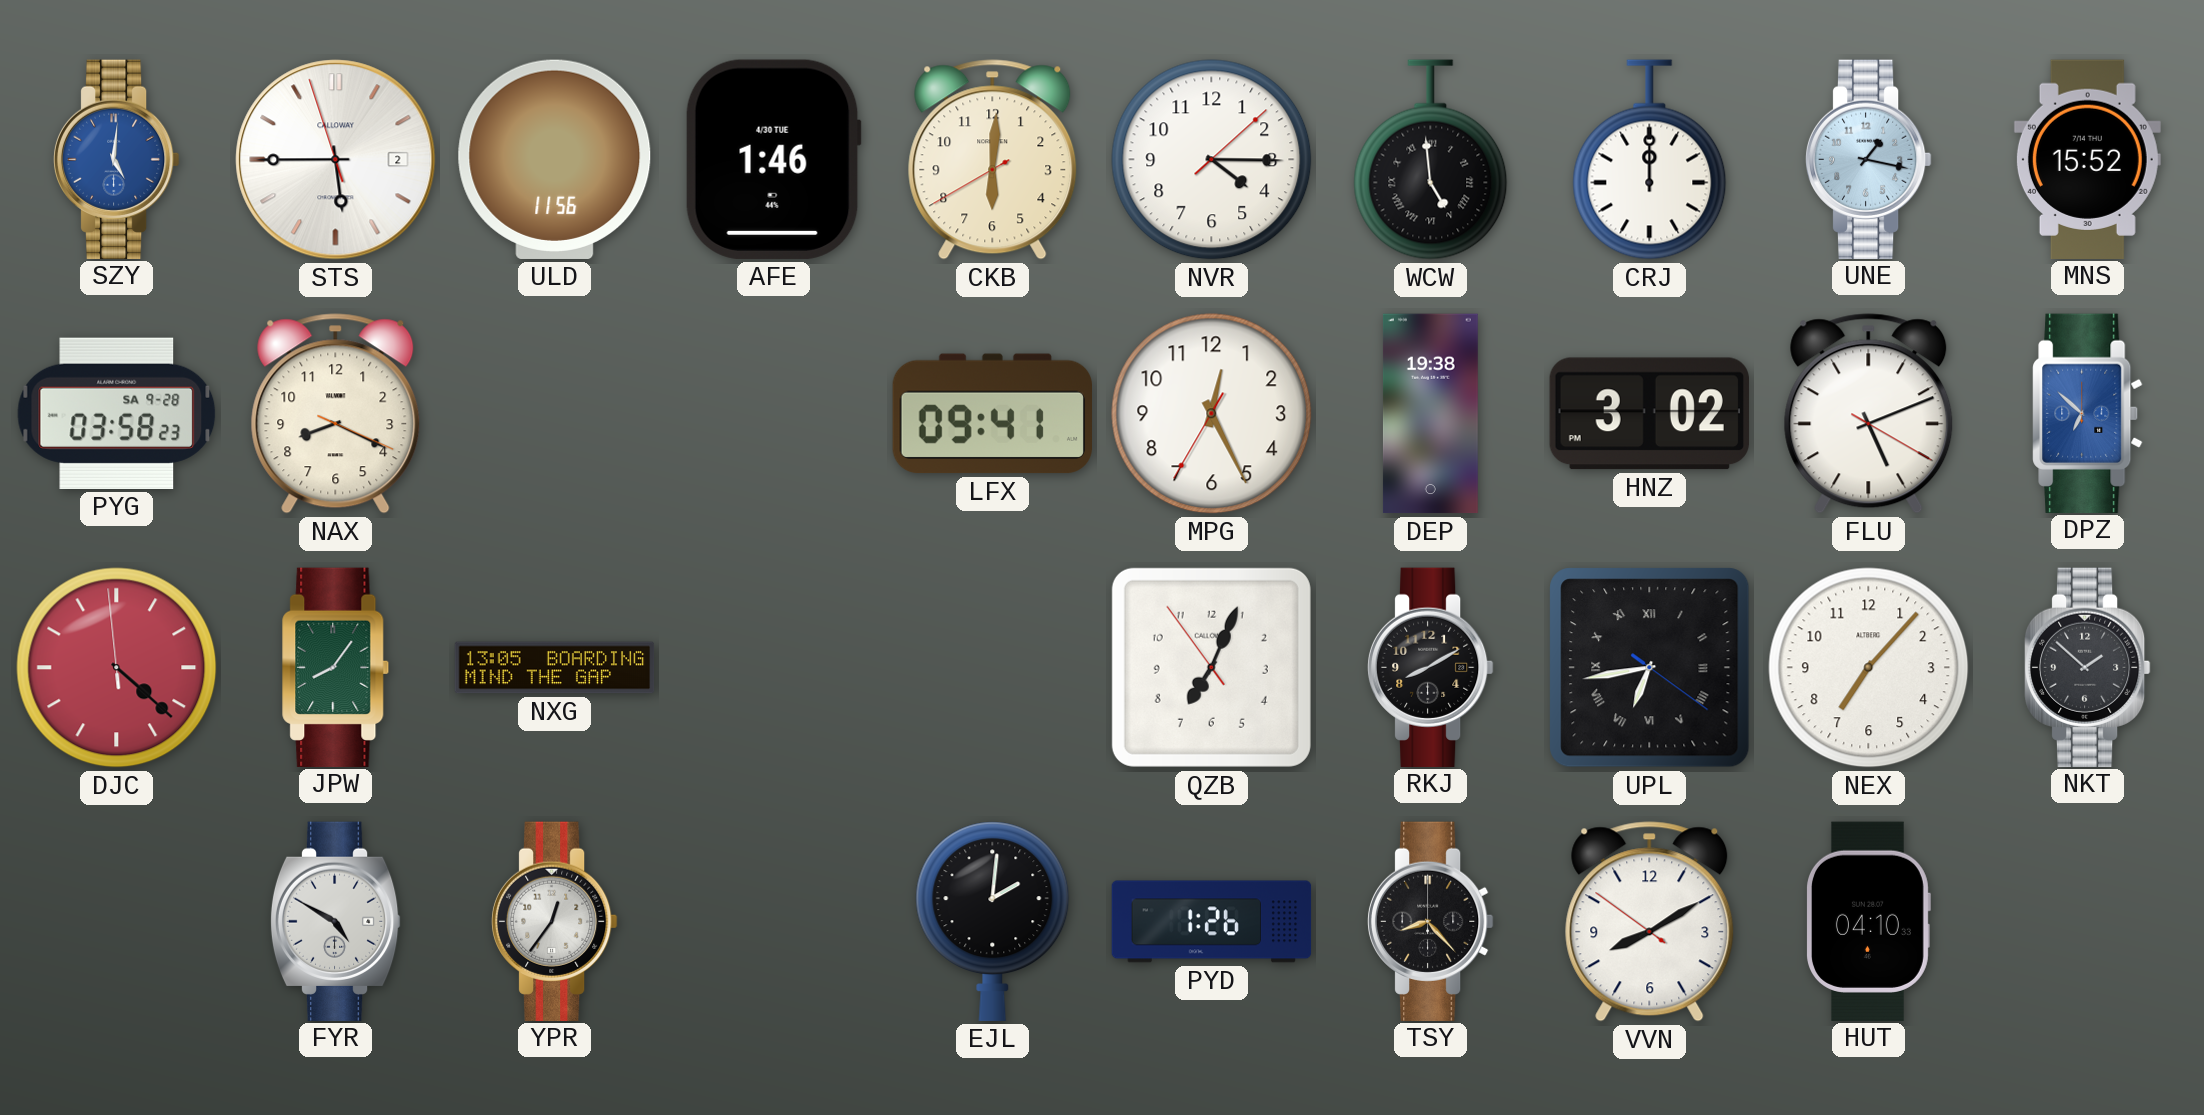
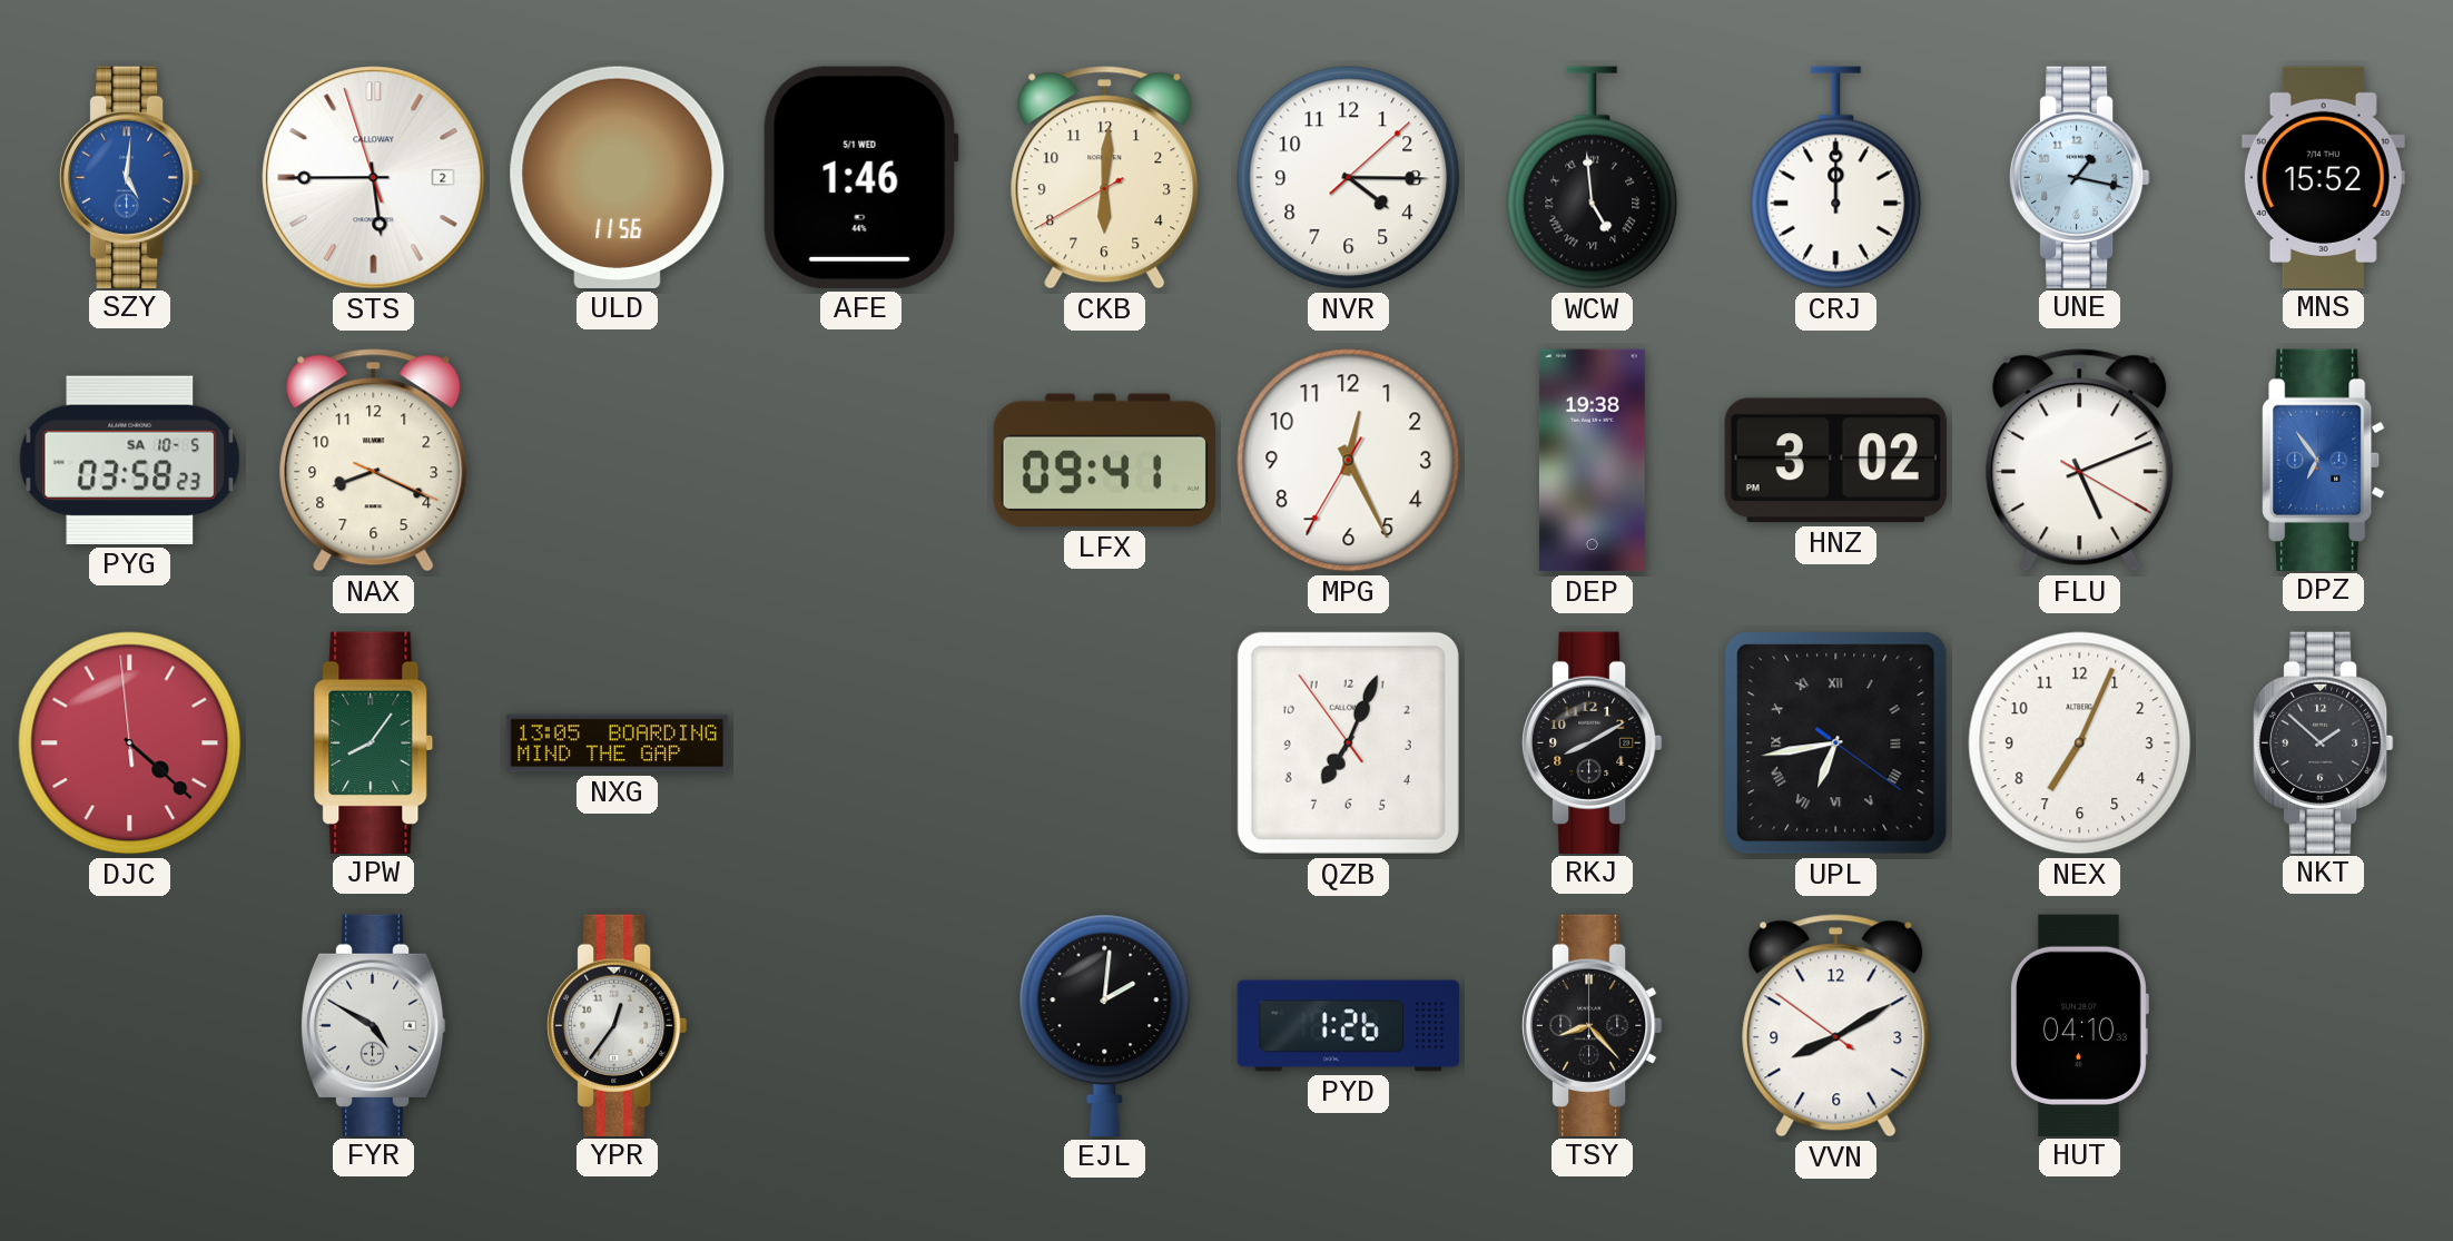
AFE date: 4/30 TUE -> 5/1 WED
PYG date: SA 9-28 -> SA 10-5
DPZ: 6:52 -> 6:54
NEX: 7:07 -> 7:04
